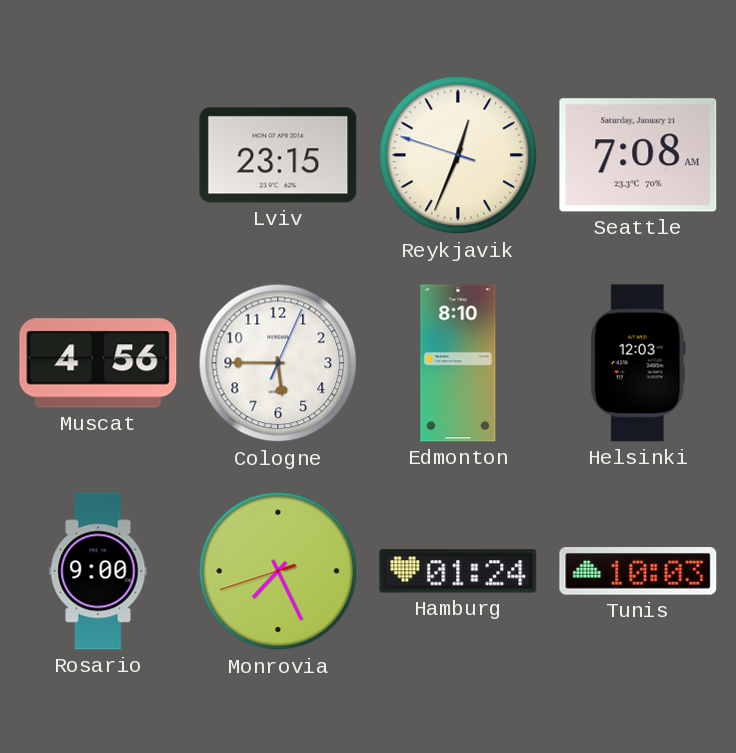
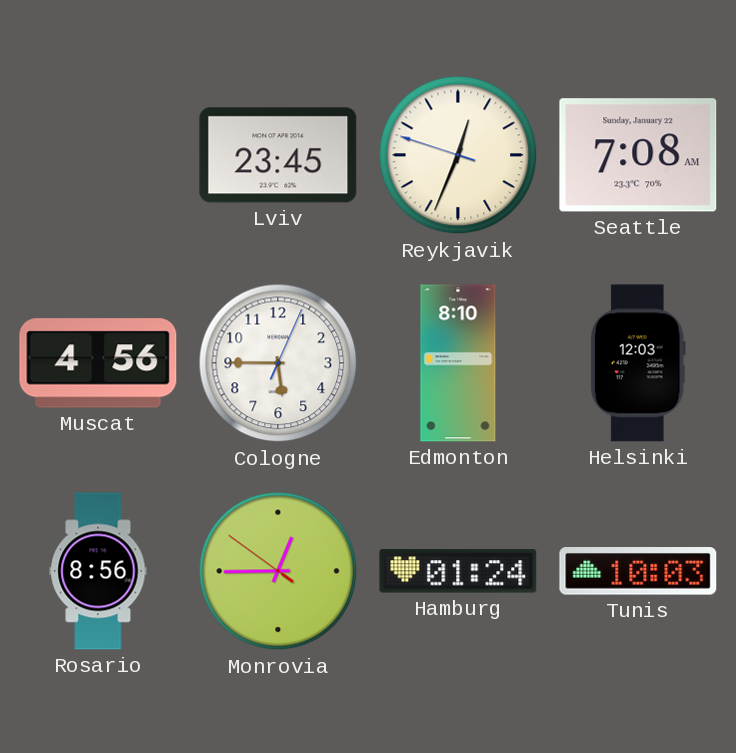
Lviv: 23:15 -> 23:45
Seattle date: Saturday, January 21 -> Sunday, January 22
Rosario: 9:00 -> 8:56
Monrovia: 7:25 -> 12:44
